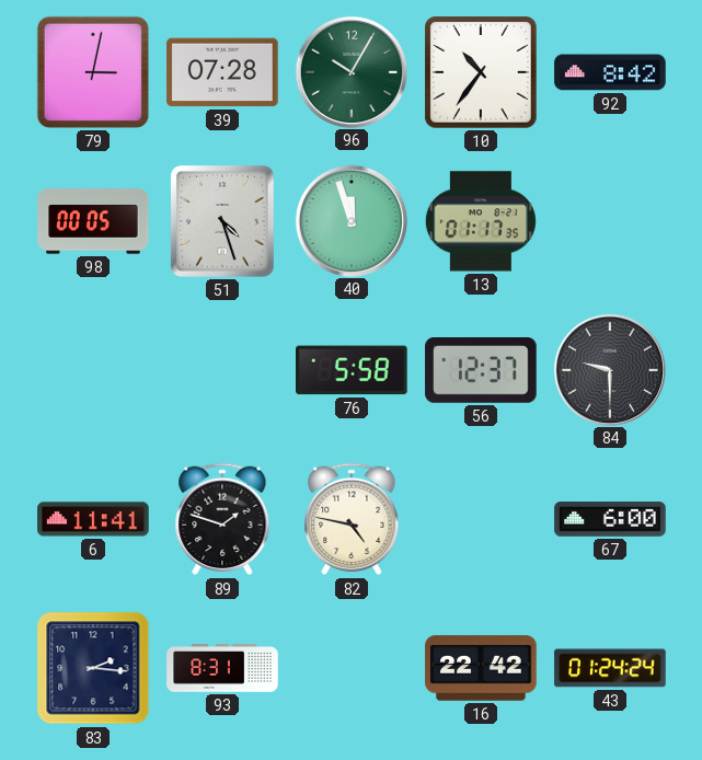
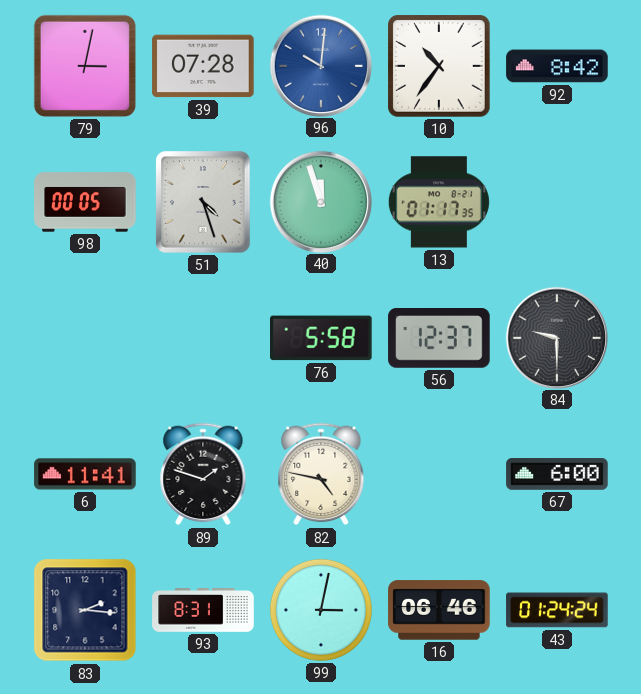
96: 10:05 -> 10:01
96 dial: green -> blue
99: none -> 3:02
16: 22:42 -> 06:46
